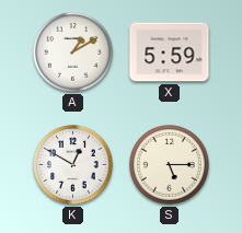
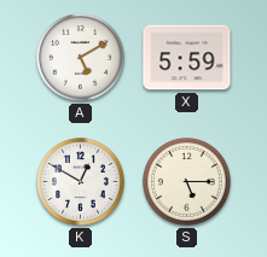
A: 1:10 -> 5:10
